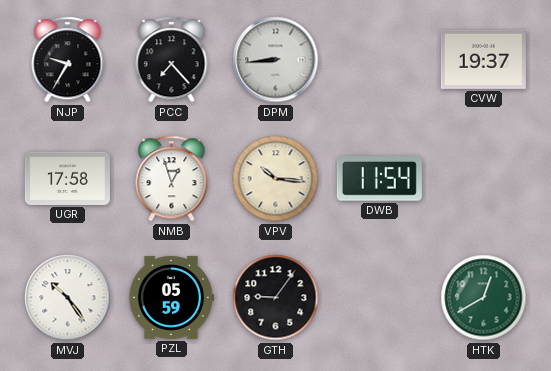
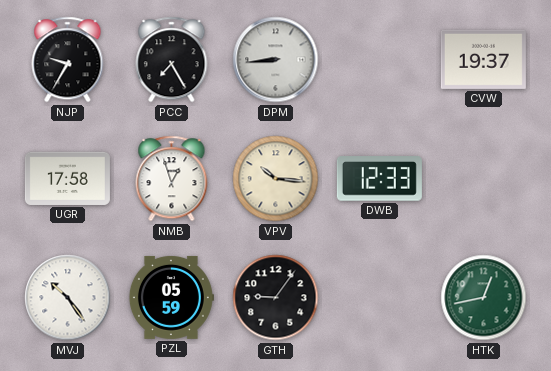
PCC: 7:23 -> 7:25
DWB: 11:54 -> 12:33
HTK: 12:40 -> 12:43
